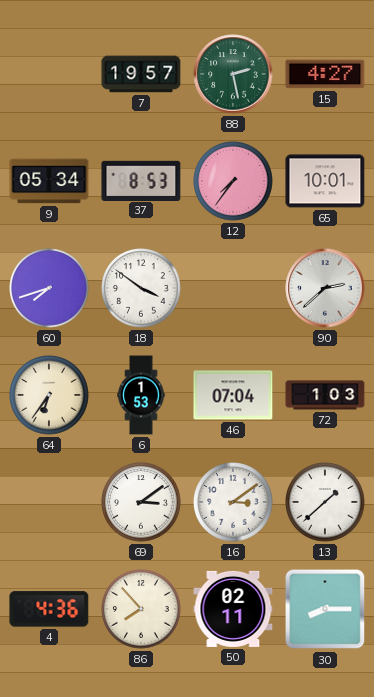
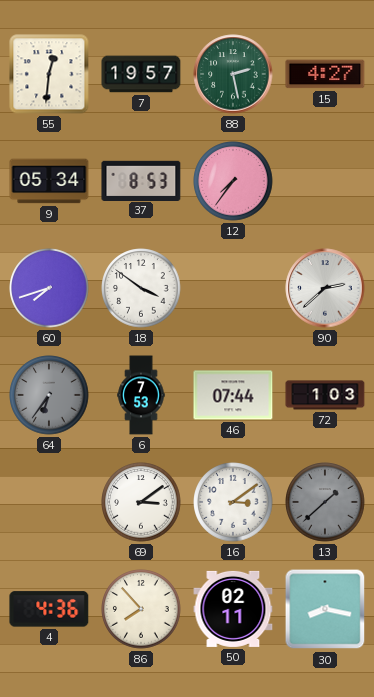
55: none -> 12:31
65: 10:01 -> none
64 dial: cream -> grey
6: 1:53 -> 7:53
46: 07:04 -> 07:44
13 dial: white -> grey
30: 8:15 -> 8:17
